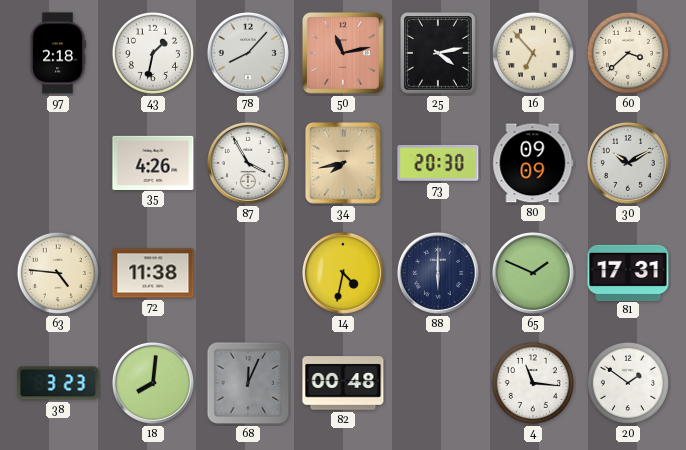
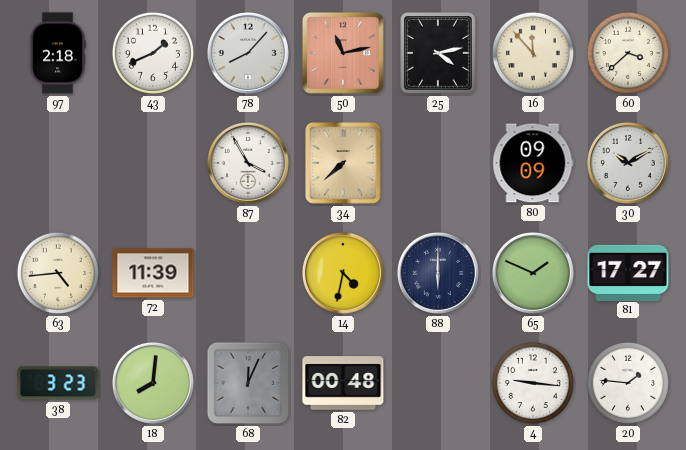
43: 1:32 -> 1:41
16: 6:53 -> 11:53
35: 4:26 -> none
34: 7:43 -> 7:38
73: 20:30 -> none
63: 4:46 -> 4:44
72: 11:38 -> 11:39
81: 17:31 -> 17:27
4: 11:16 -> 9:16
20: 1:51 -> 1:46
